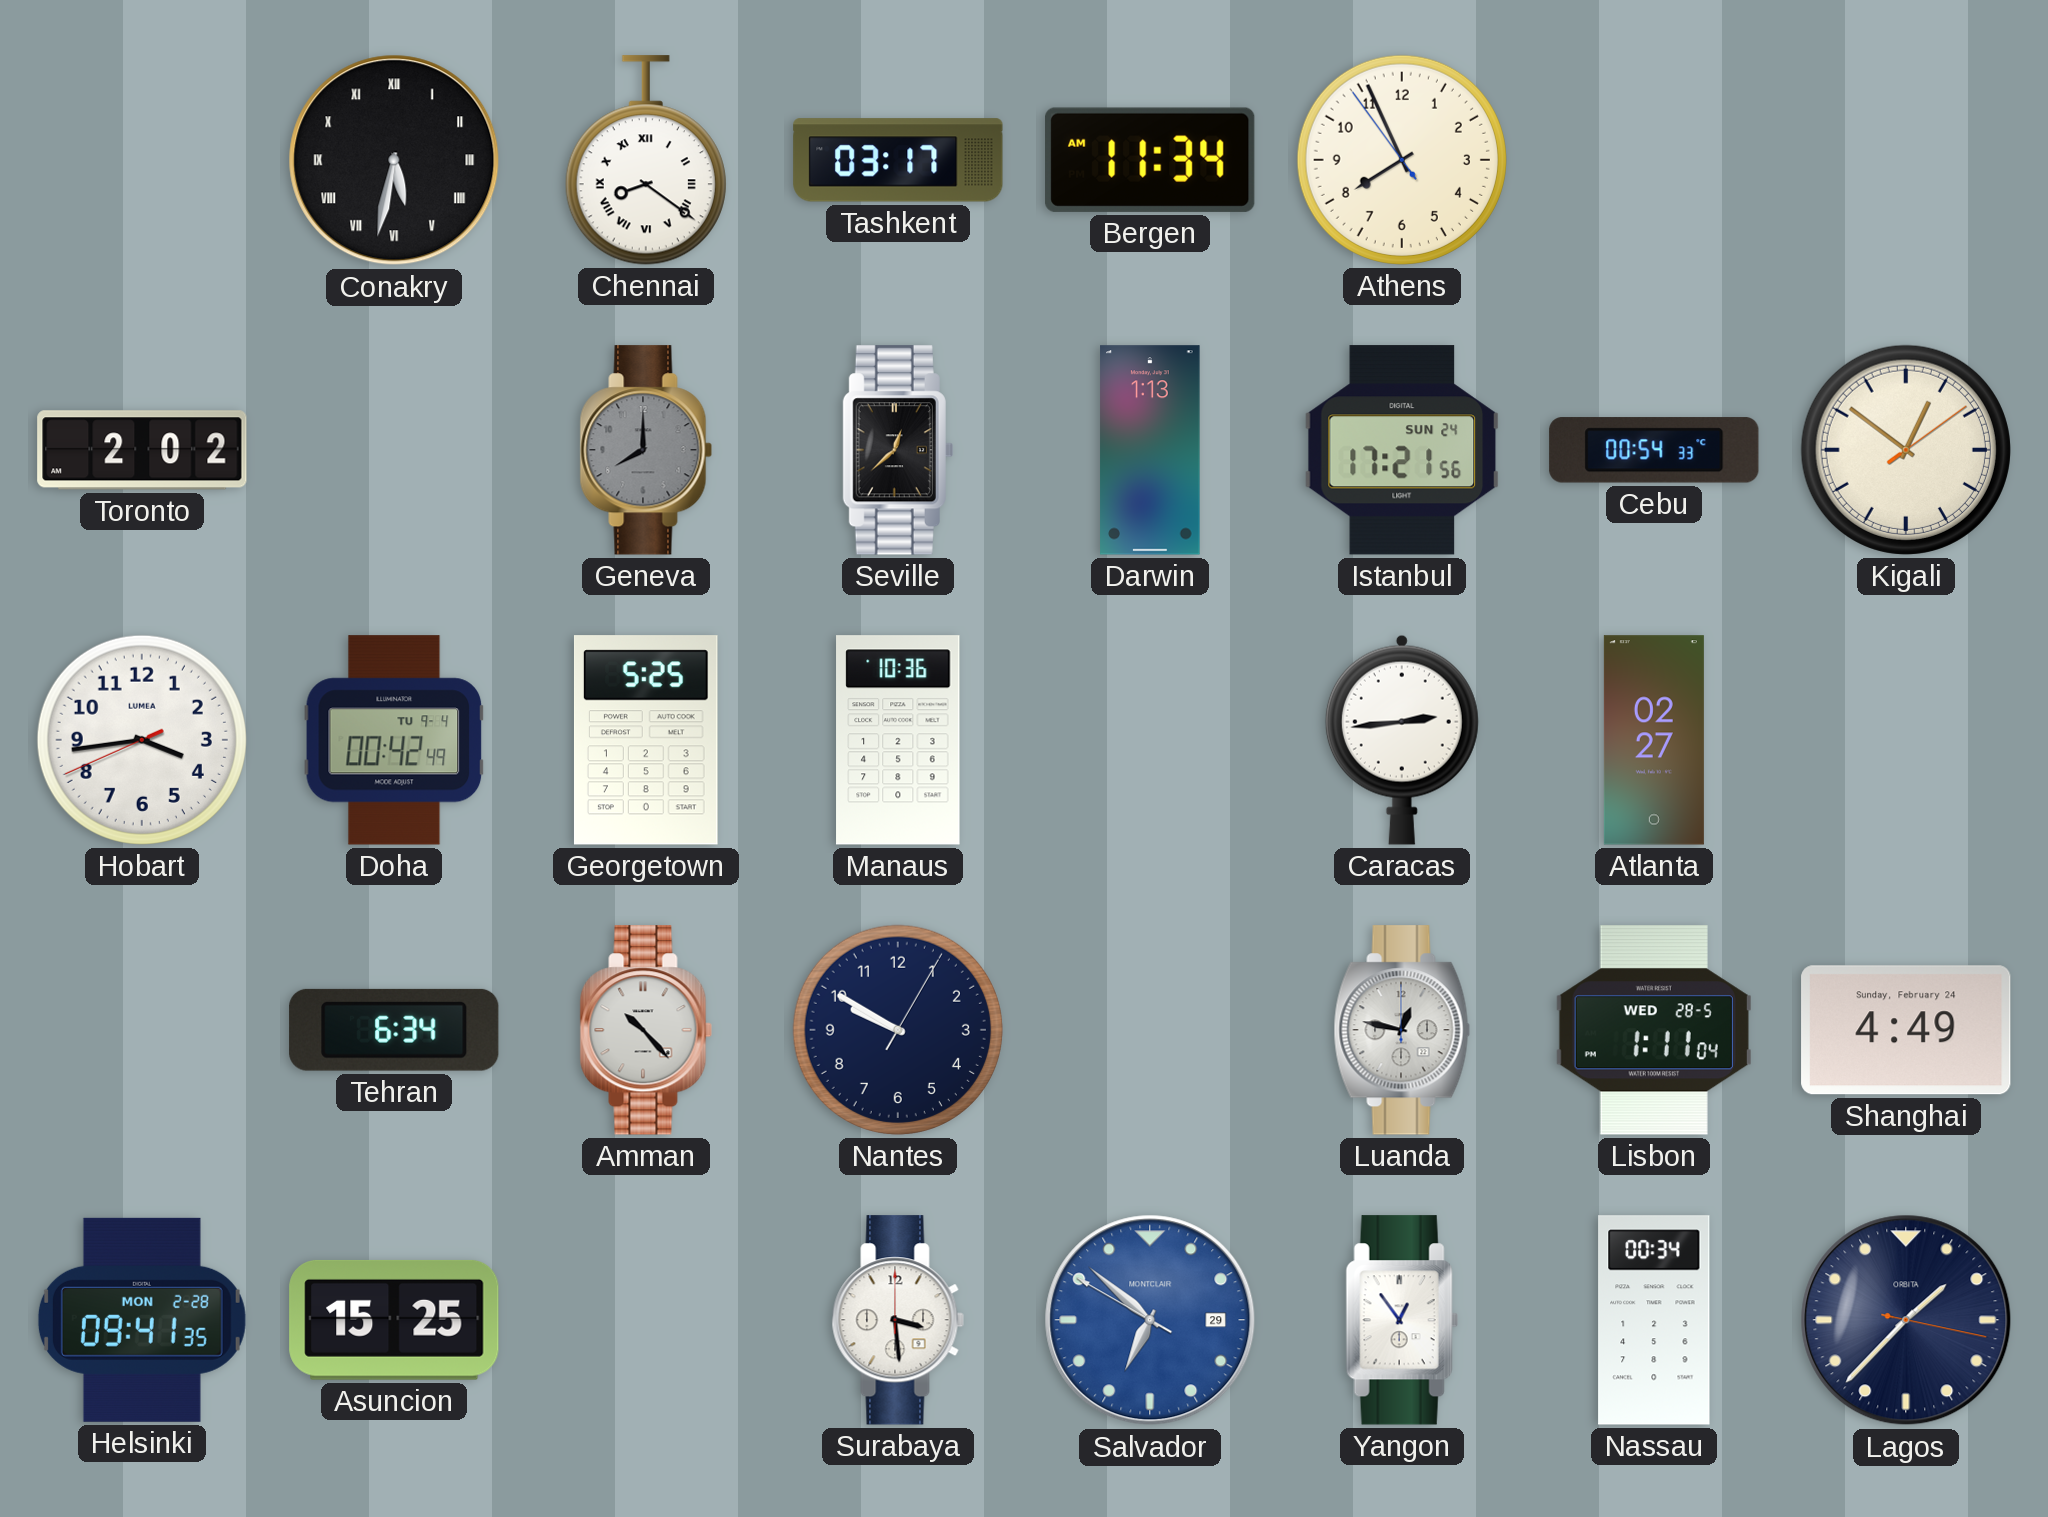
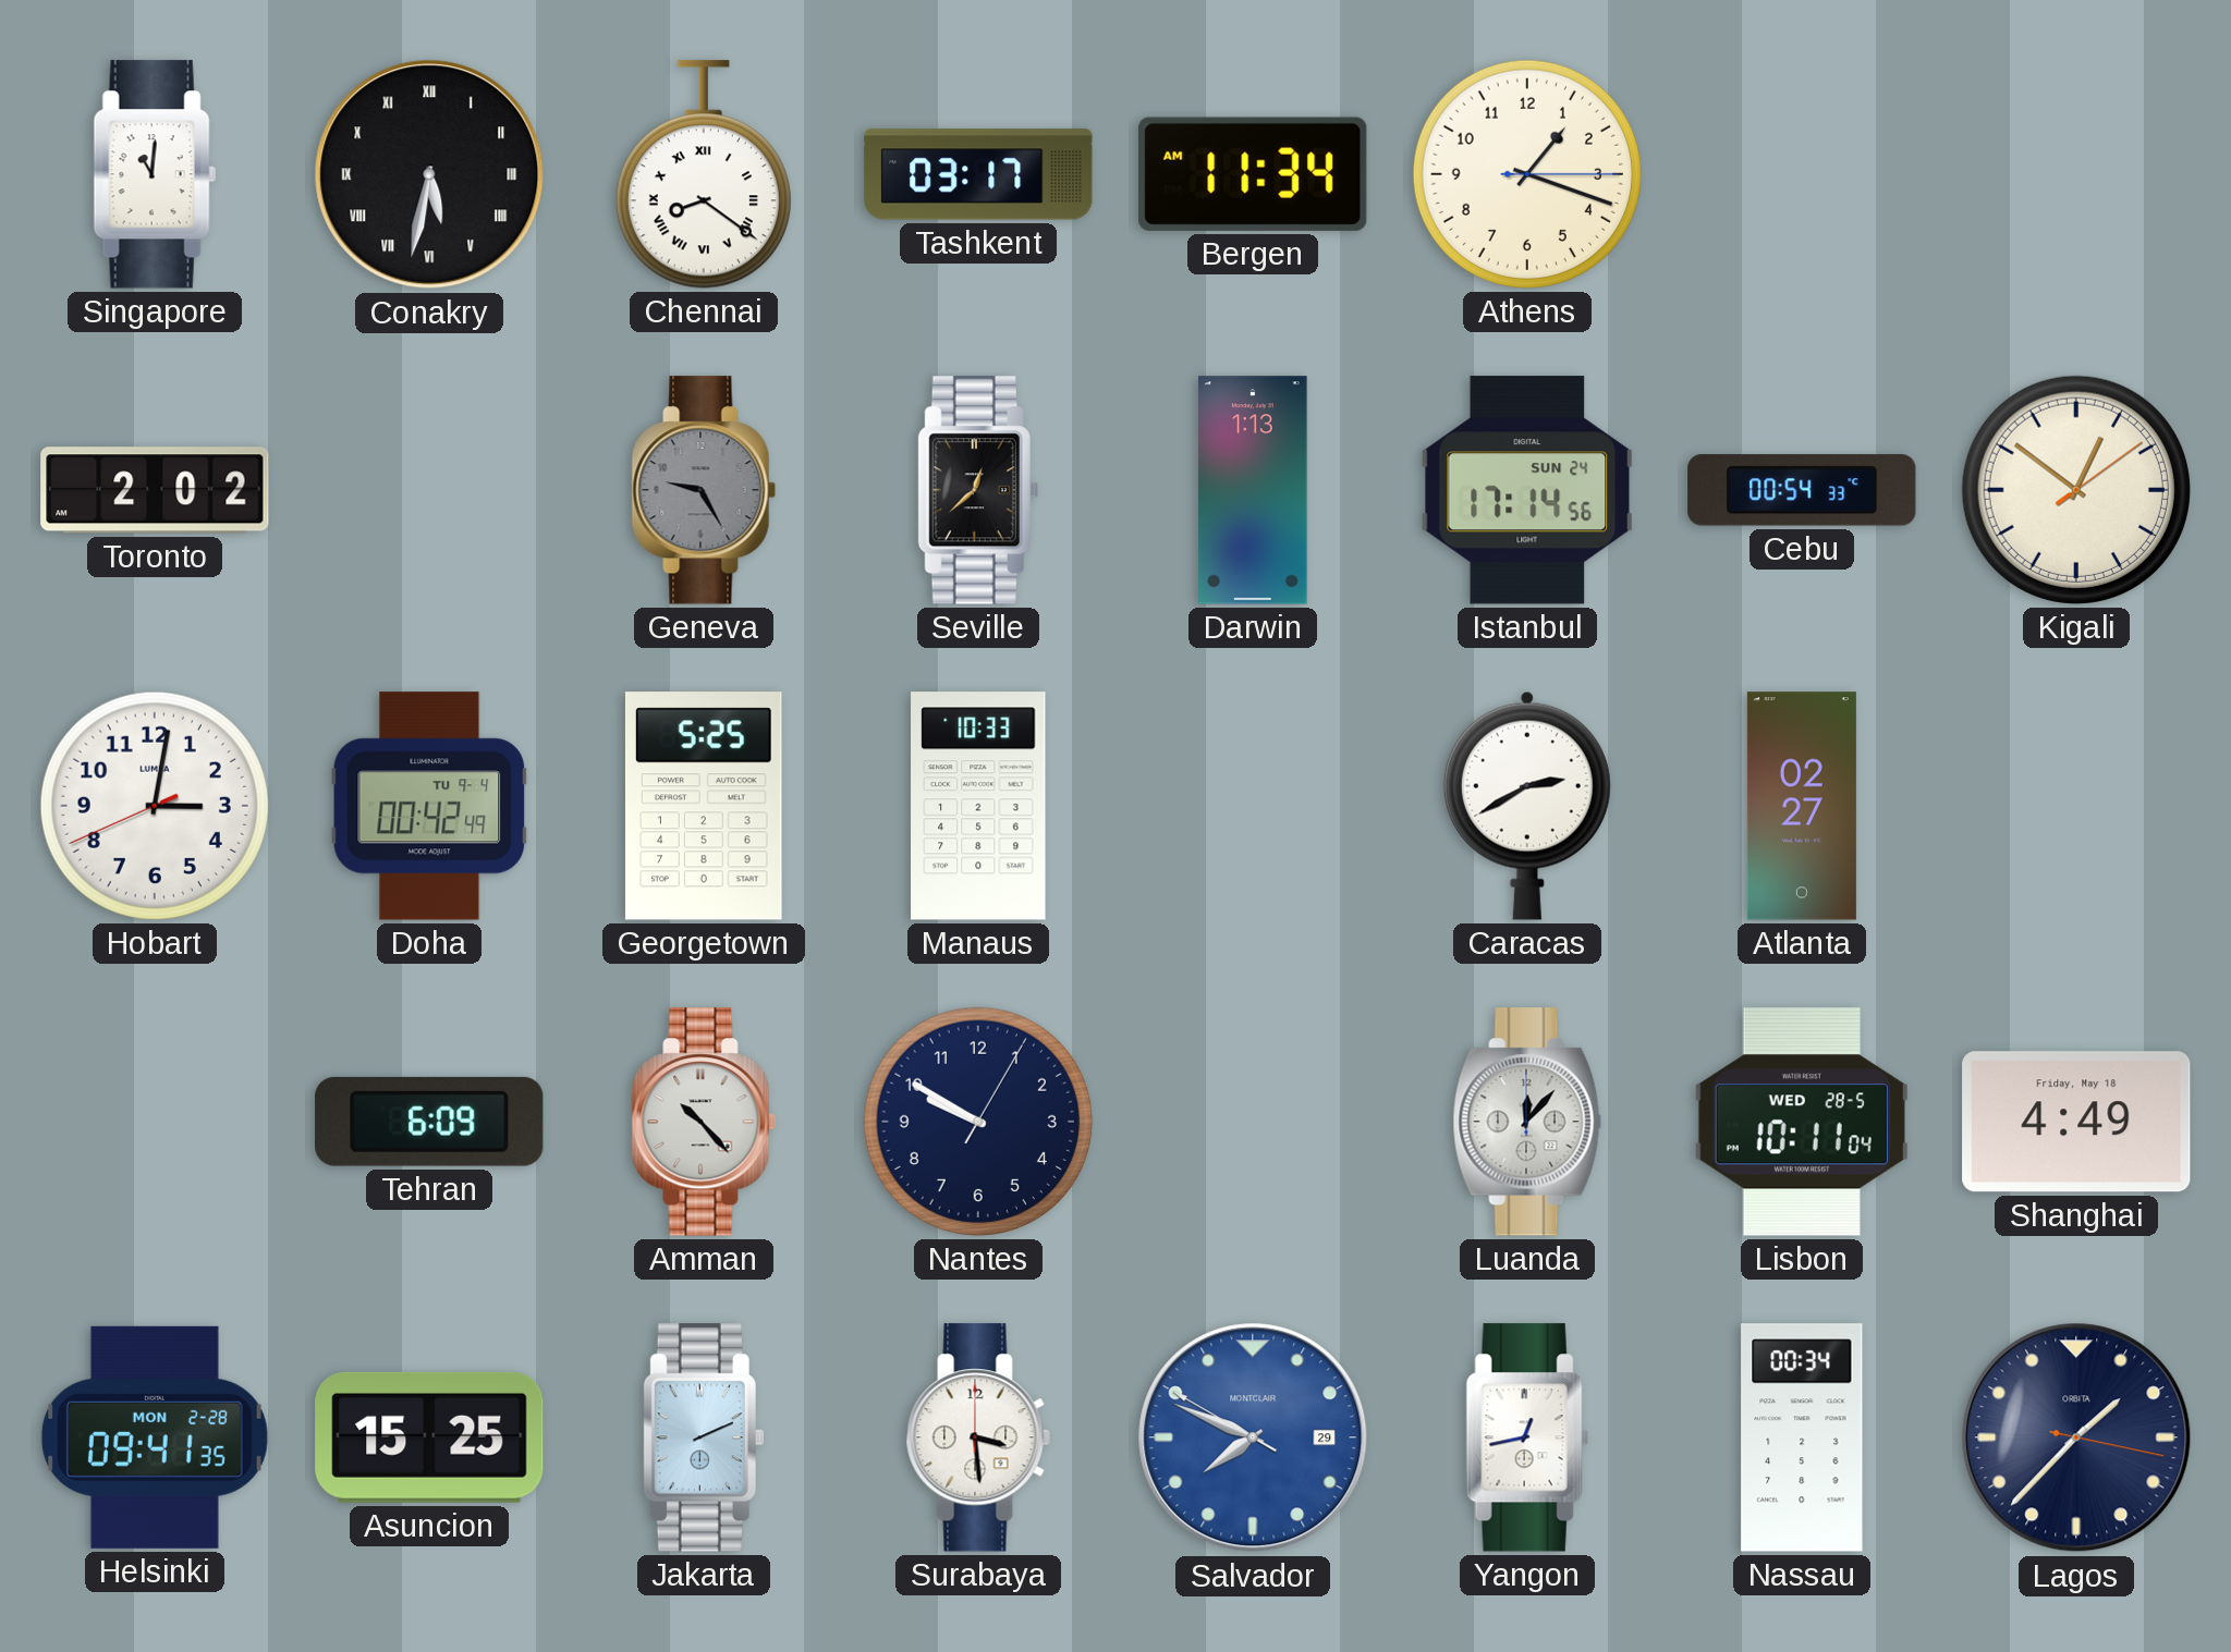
Singapore: none -> 11:01
Athens: 7:55 -> 1:18
Geneva: 8:00 -> 9:25
Istanbul: 17:21 -> 17:14
Hobart: 3:43 -> 3:01
Manaus: 10:36 -> 10:33
Caracas: 2:44 -> 2:40
Tehran: 6:34 -> 6:09
Luanda: 12:47 -> 12:07
Lisbon: 1:11 -> 10:11
Shanghai date: Sunday, February 24 -> Friday, May 18
Jakarta: none -> 2:11
Salvador: 6:51 -> 7:48
Yangon: 12:54 -> 12:43
